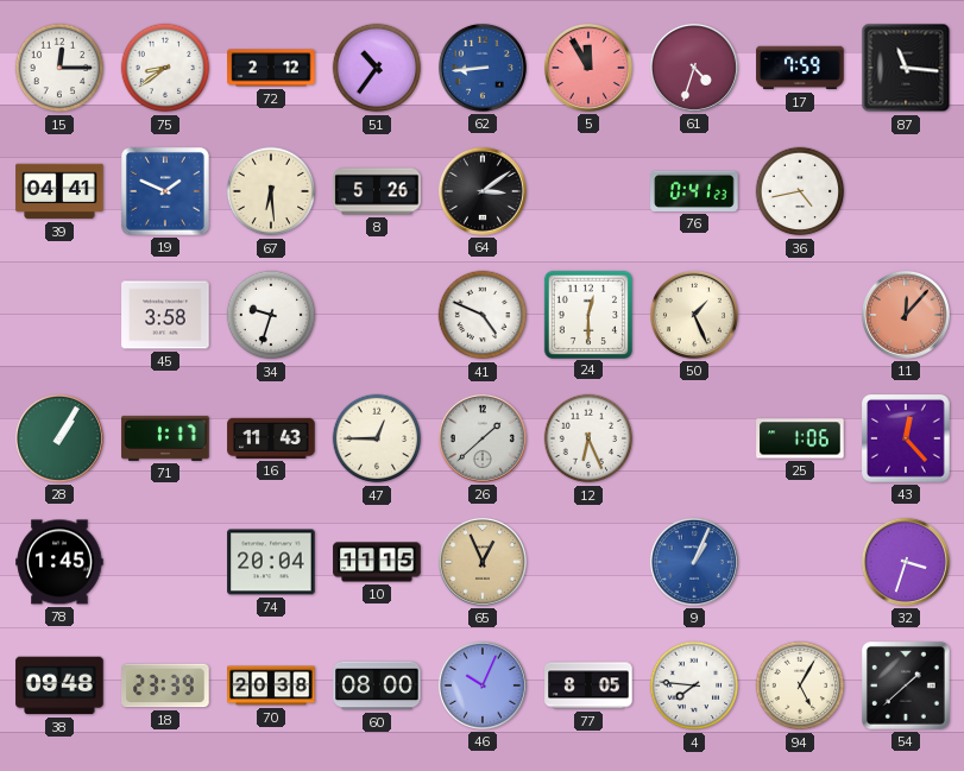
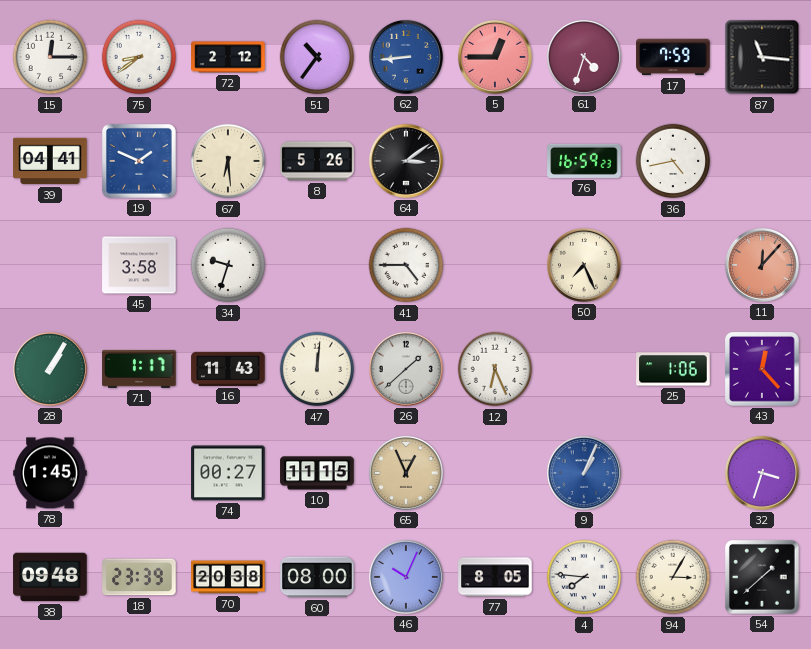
5: 11:55 -> 12:45
76: 0:41 -> 16:59
41: 4:49 -> 4:45
24: 12:30 -> none
50: 1:26 -> 7:26
47: 12:45 -> 12:01
74: 20:04 -> 00:27
94: 5:05 -> 3:05
